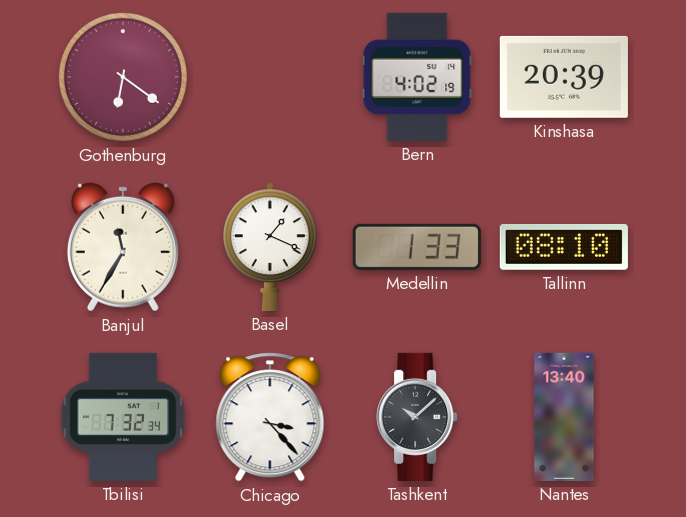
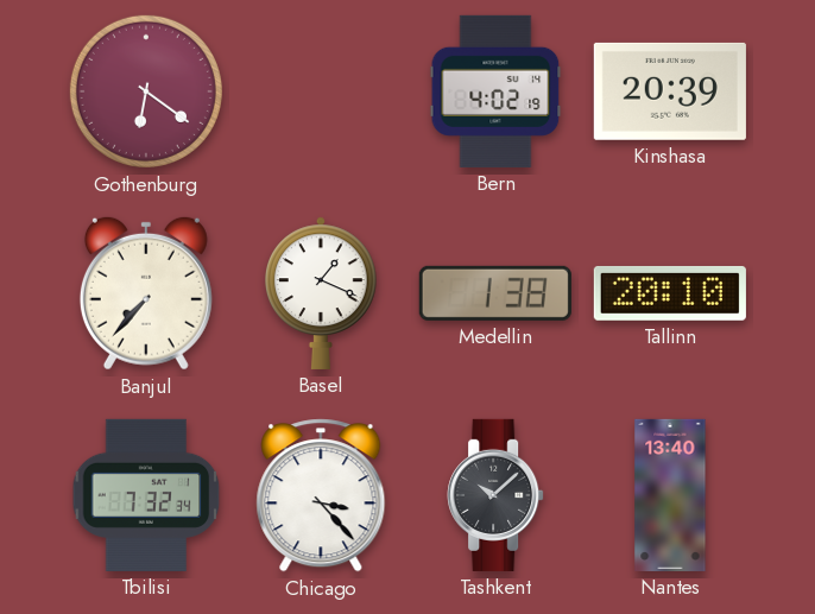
Banjul: 11:35 -> 7:37
Medellin: 1:33 -> 1:38
Tallinn: 08:10 -> 20:10
